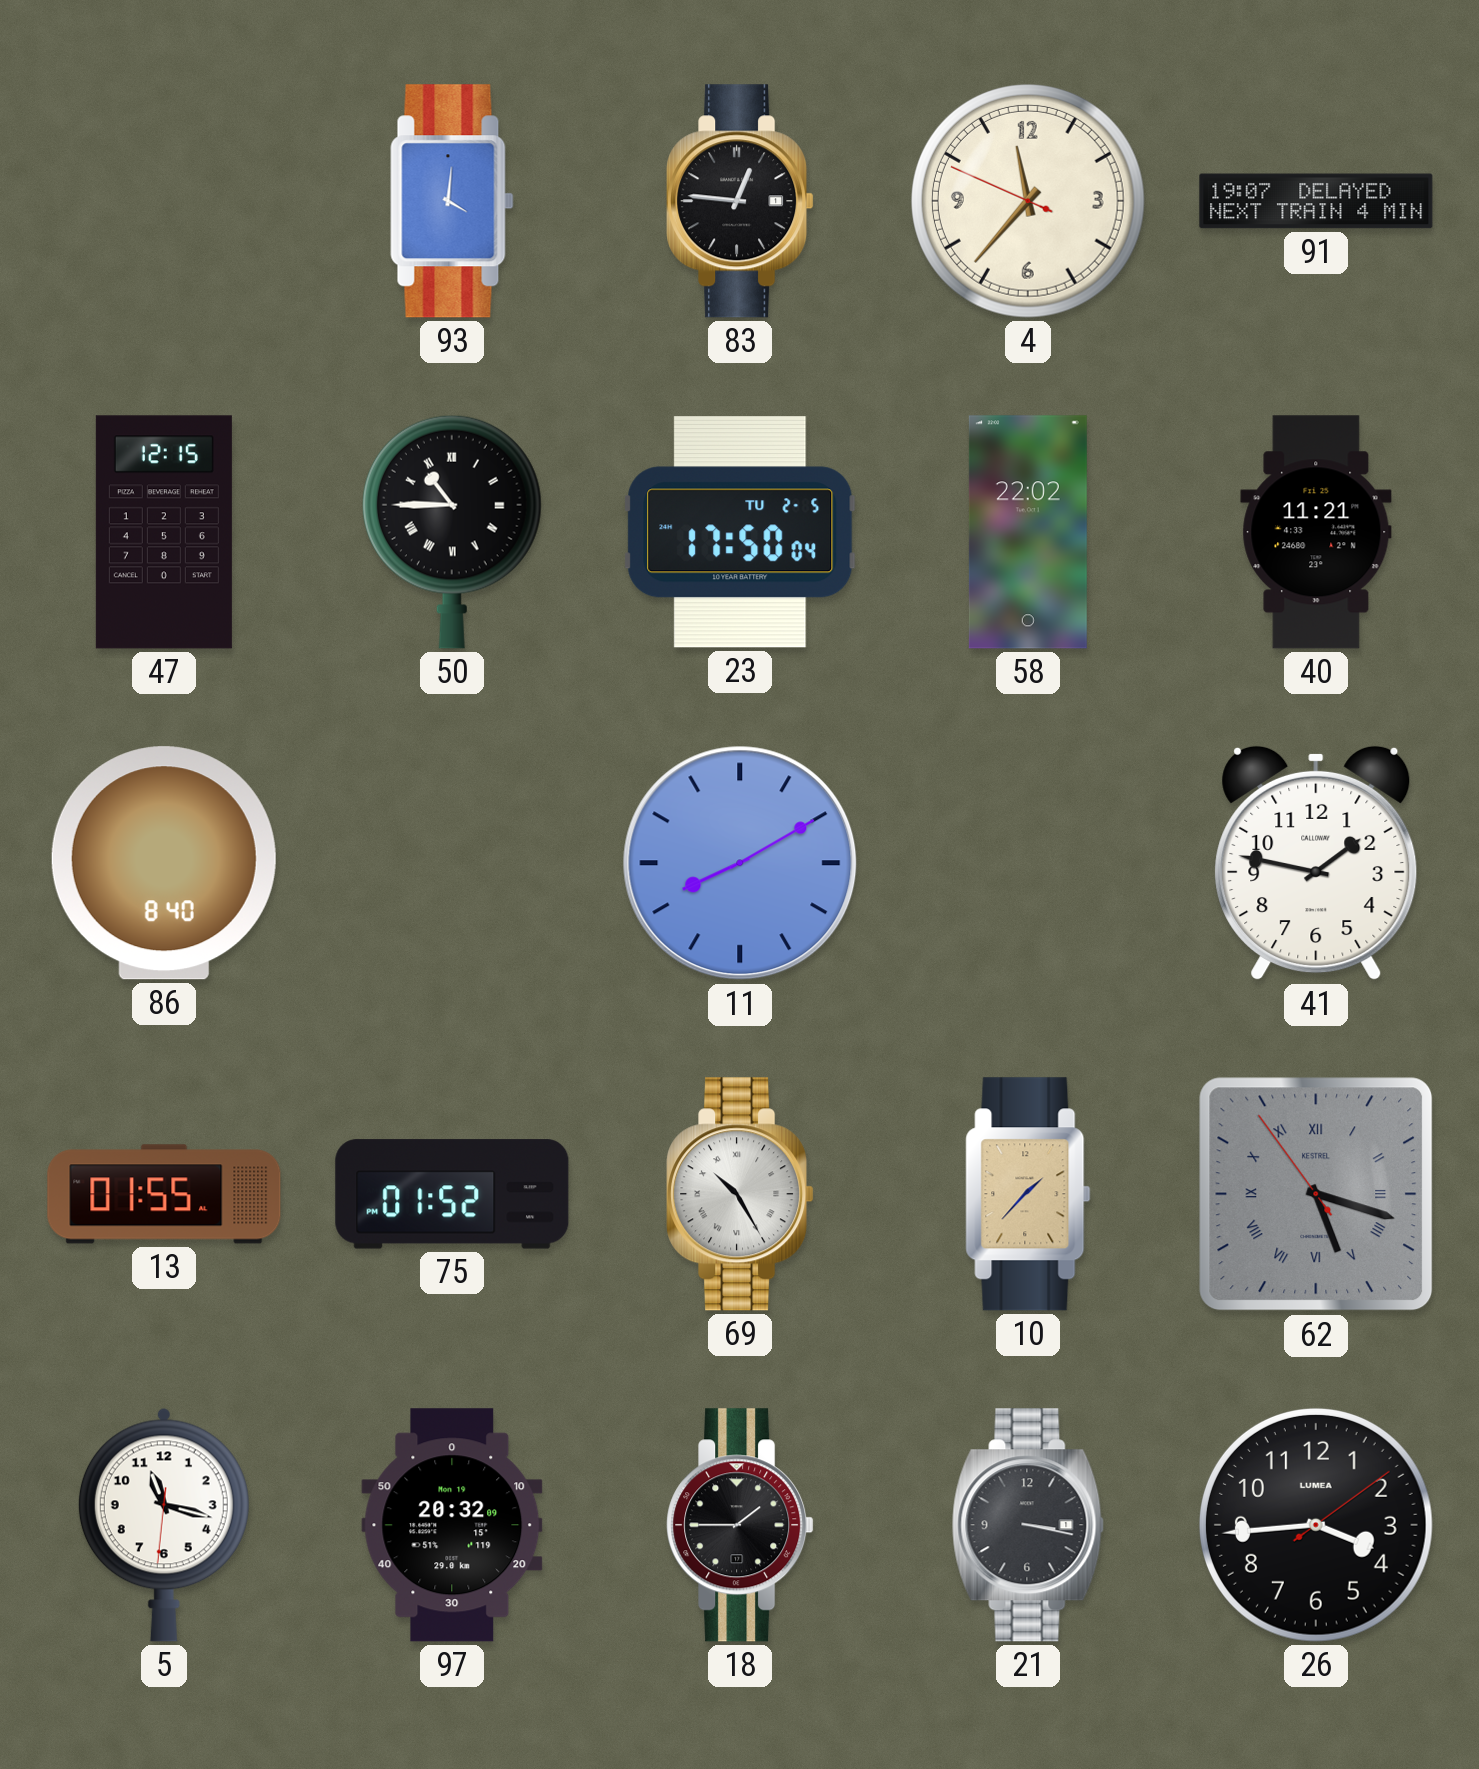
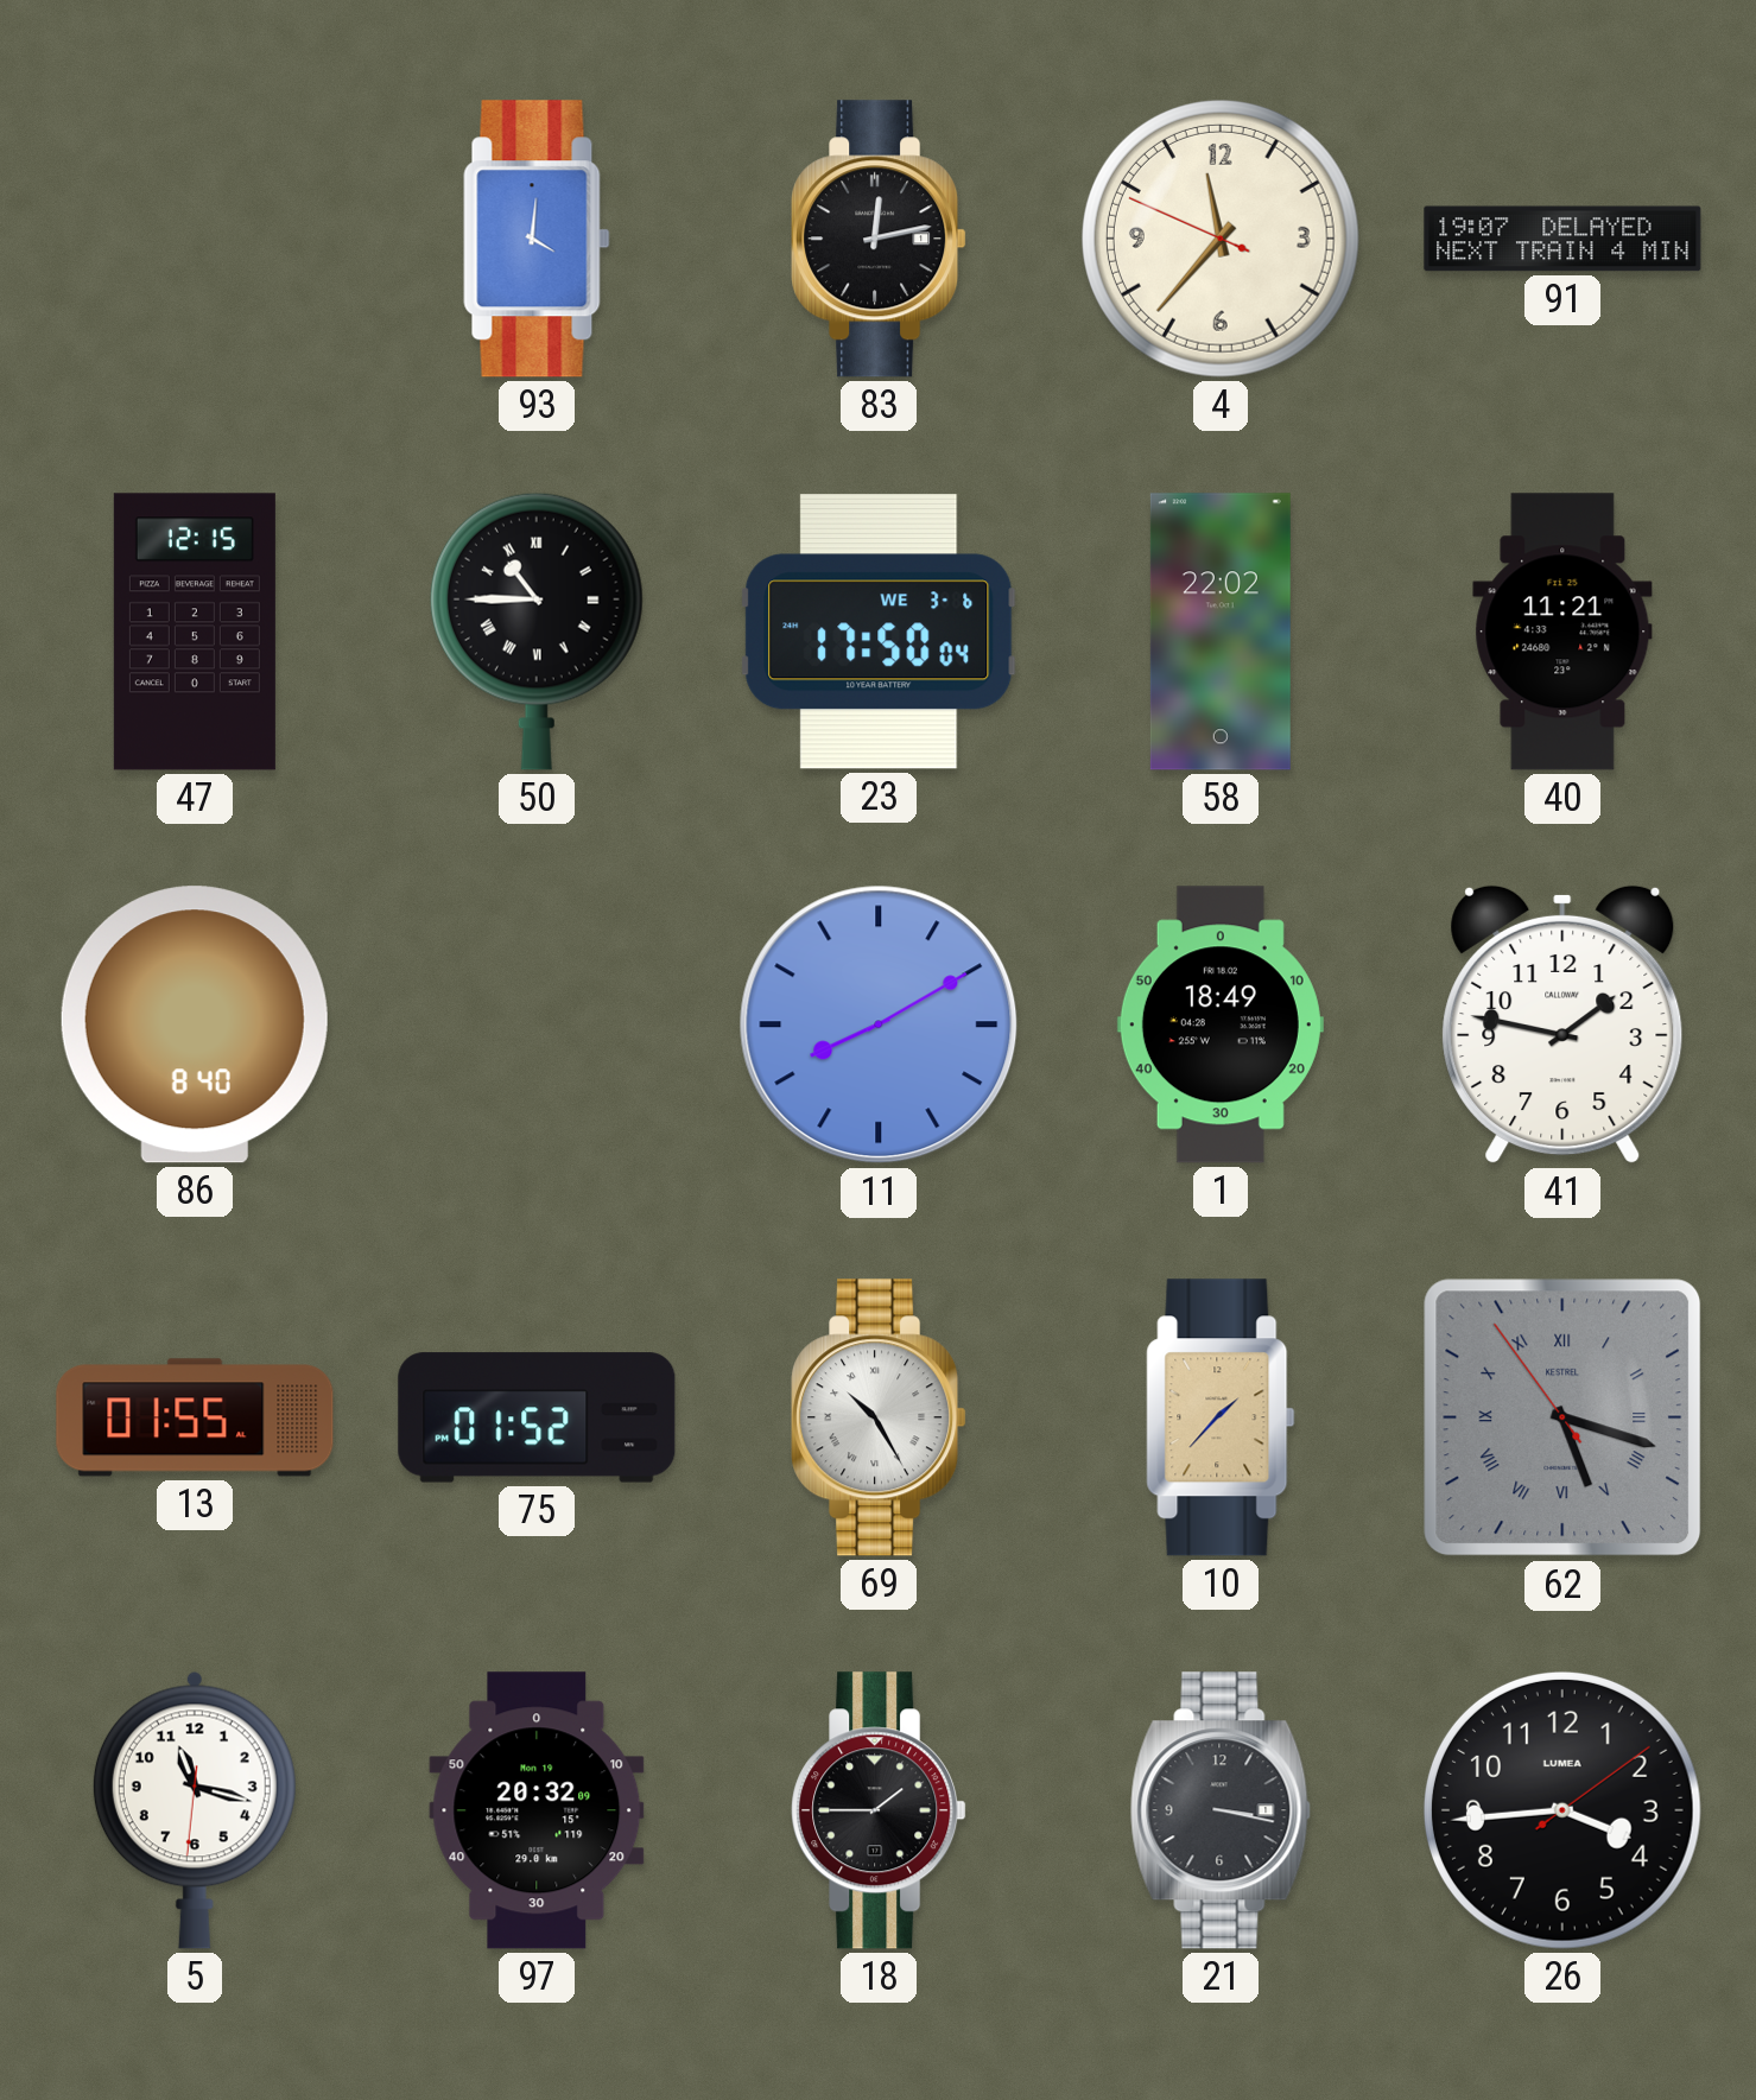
83: 12:46 -> 12:13
23 date: TU 2-5 -> WE 3-6
1: none -> 18:49
